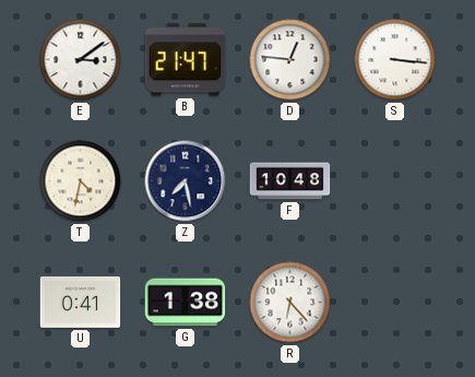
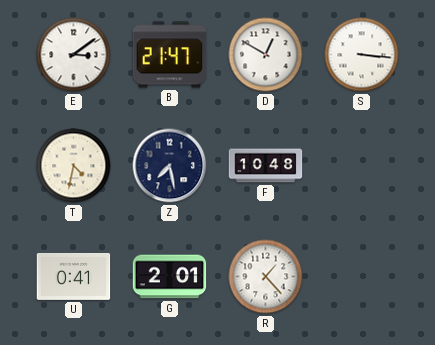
D: 12:46 -> 12:50
G: 1:38 -> 2:01
R: 6:23 -> 1:23
